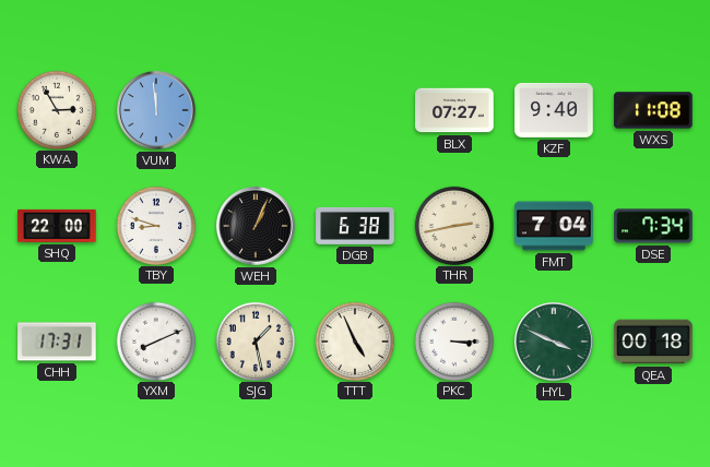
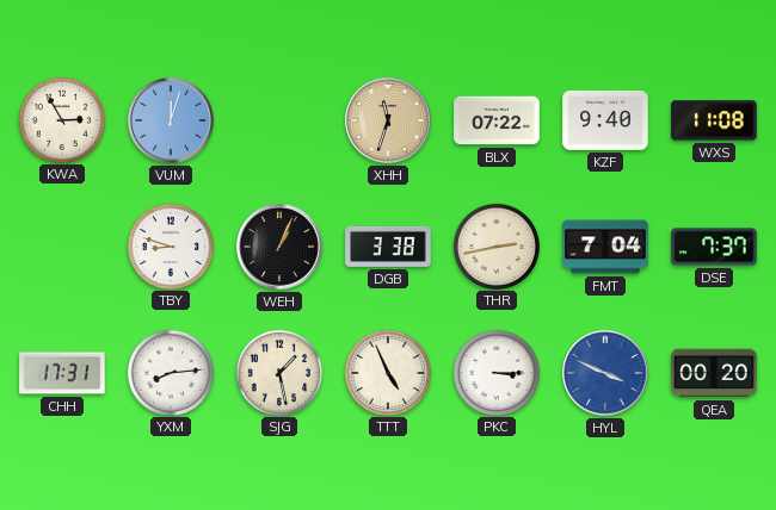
VUM: 11:59 -> 12:03
XHH: none -> 11:33
BLX: 07:27 -> 07:22
SHQ: 22:00 -> none
DGB: 6:38 -> 3:38
DSE: 7:34 -> 7:37
YXM: 8:11 -> 8:14
HYL dial: green -> blue
QEA: 00:18 -> 00:20
